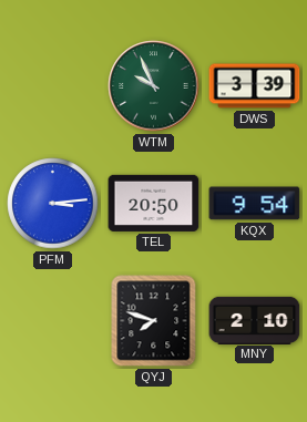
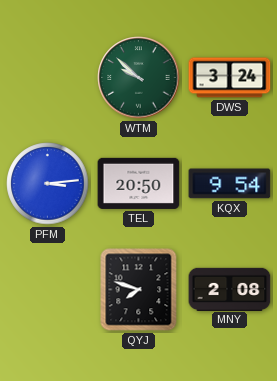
WTM: 9:56 -> 9:52
DWS: 3:39 -> 3:24
MNY: 2:10 -> 2:08
